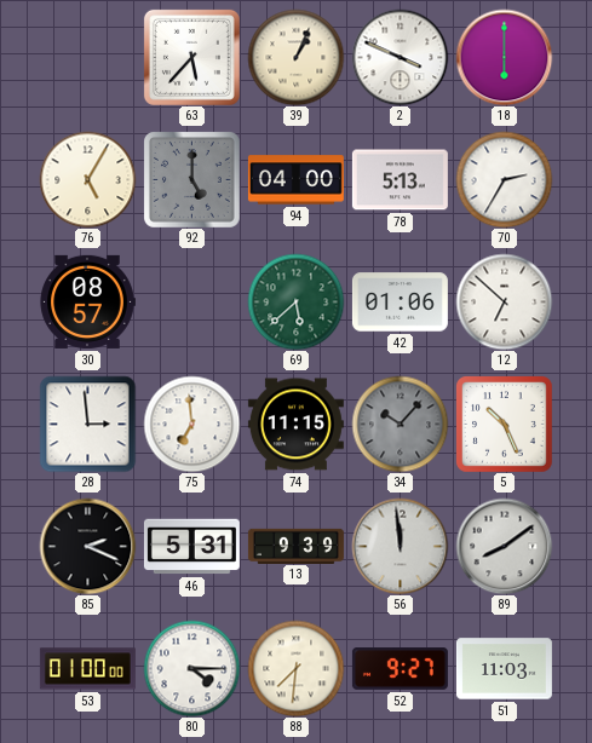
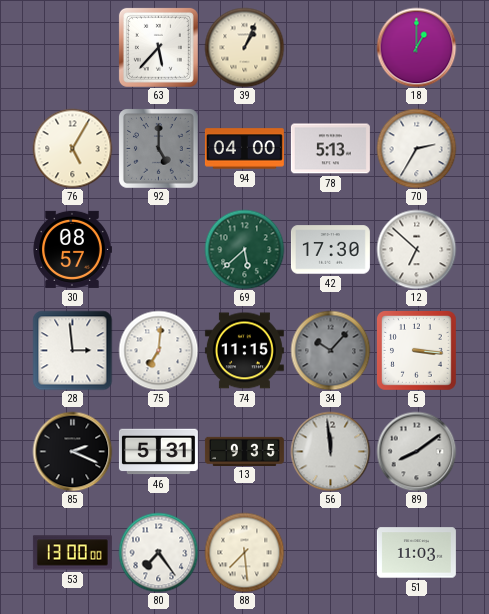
2: 3:49 -> none
18: 6:00 -> 1:00
42: 01:06 -> 17:30
75: 6:59 -> 7:01
5: 10:26 -> 3:16
13: 9:39 -> 9:35
53: 01:00 -> 13:00
80: 4:15 -> 7:24
88: 7:31 -> 7:29
52: 9:27 -> none
